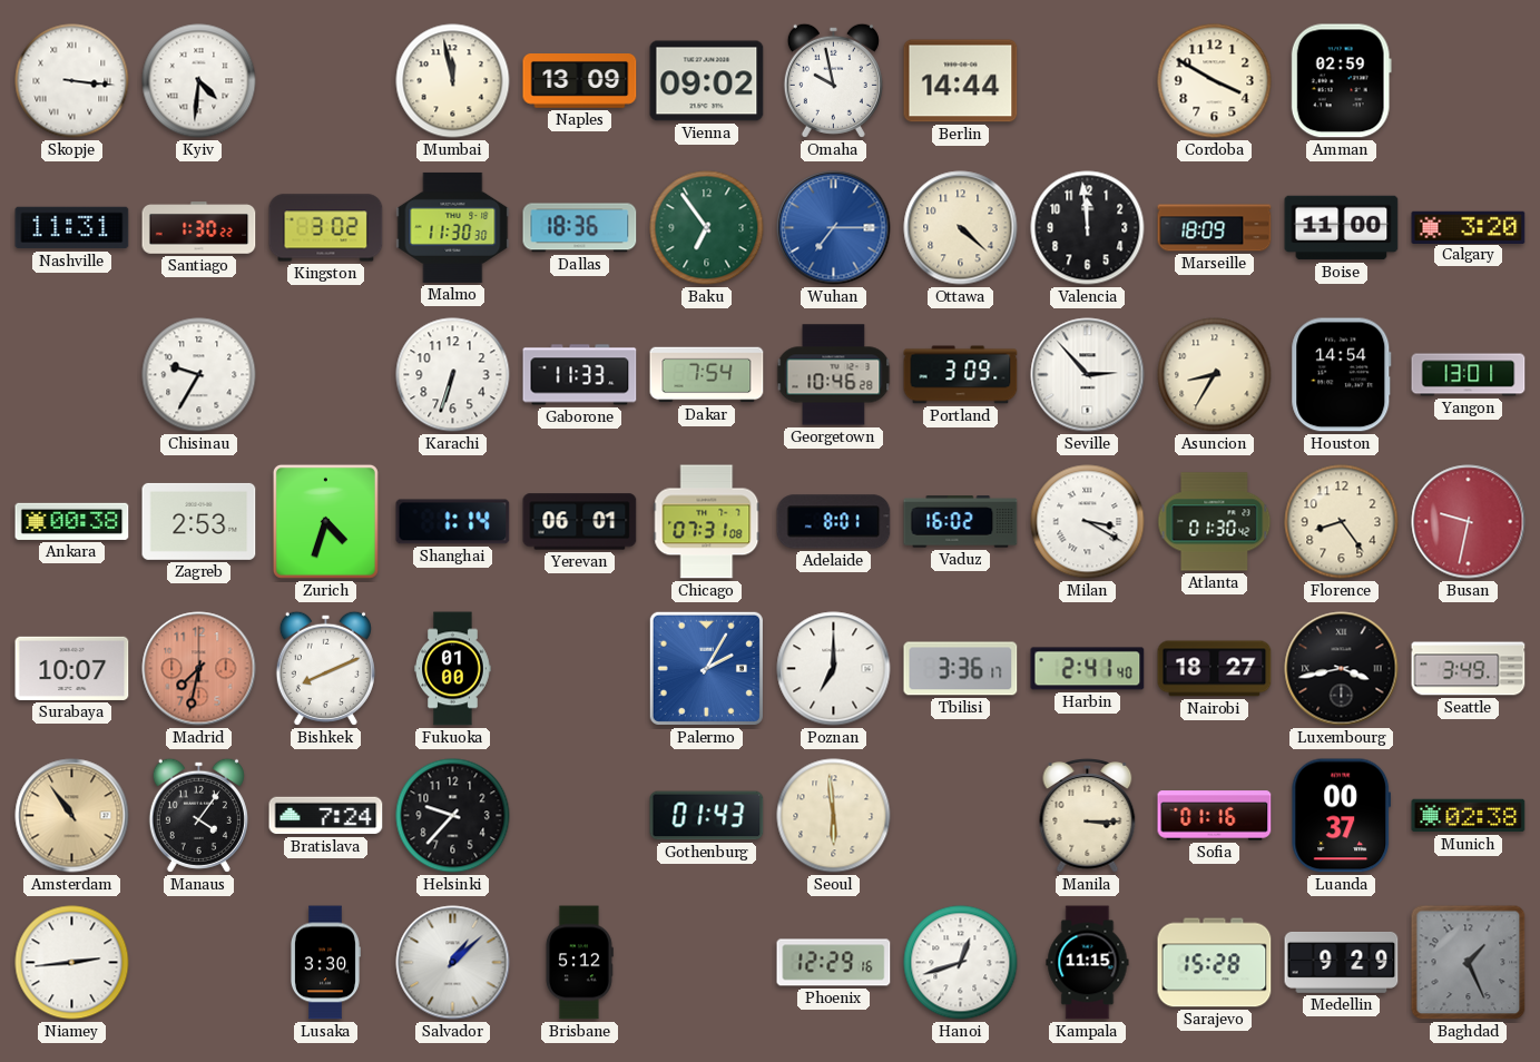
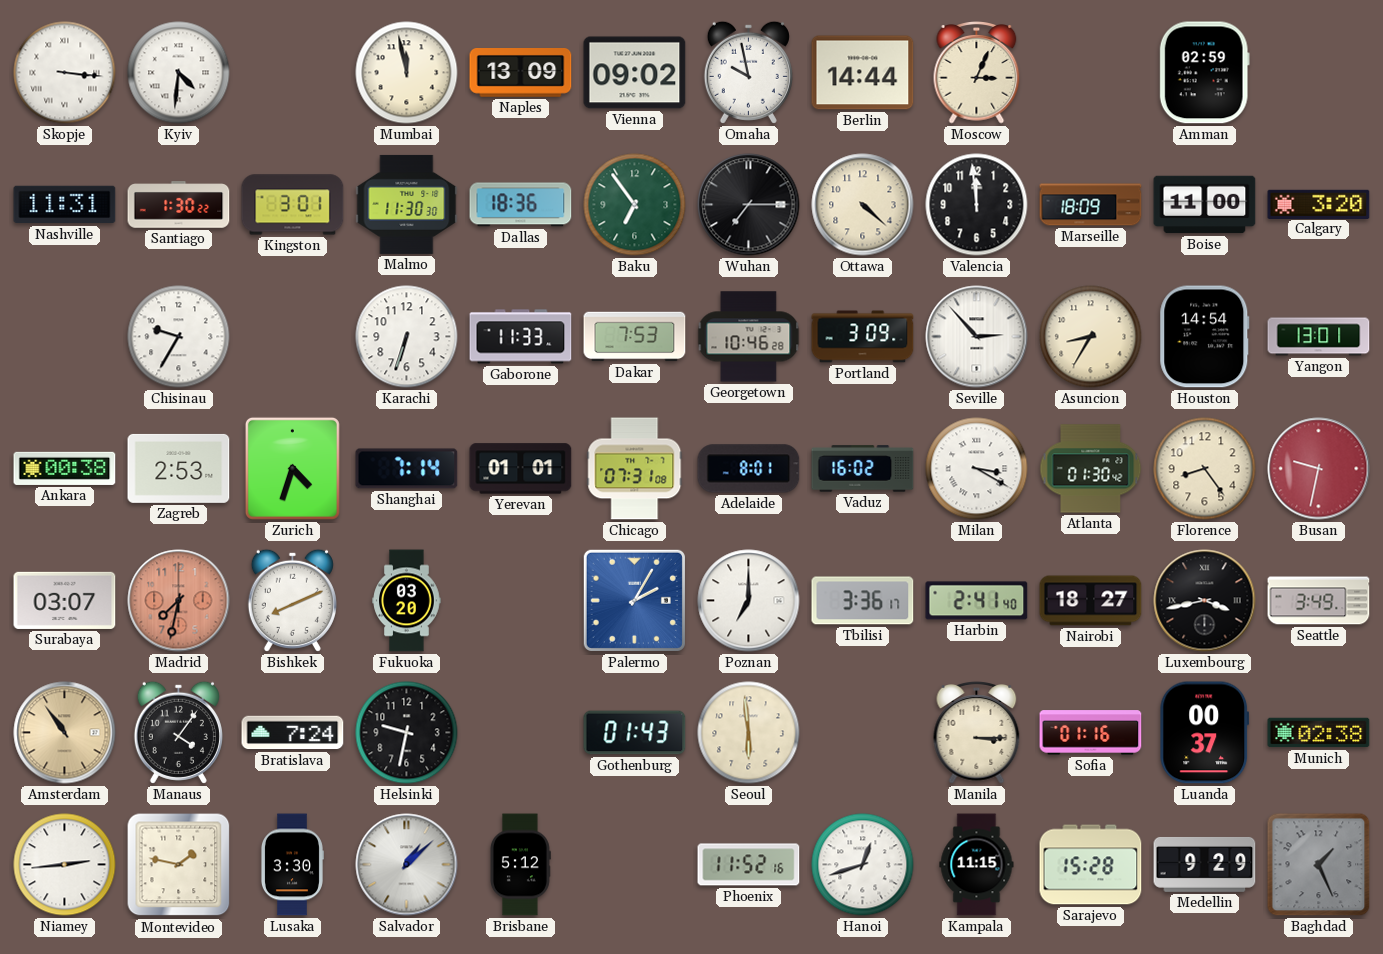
Moscow: none -> 3:04
Cordoba: 3:50 -> none
Kingston: 3:02 -> 3:01
Wuhan dial: blue -> black
Dakar: 7:54 -> 7:53
Shanghai: 1:14 -> 7:14
Yerevan: 06:01 -> 01:01
Surabaya: 10:07 -> 03:07
Fukuoka: 01:00 -> 03:20
Helsinki: 9:37 -> 9:32
Montevideo: none -> 1:47
Phoenix: 12:29 -> 11:52
